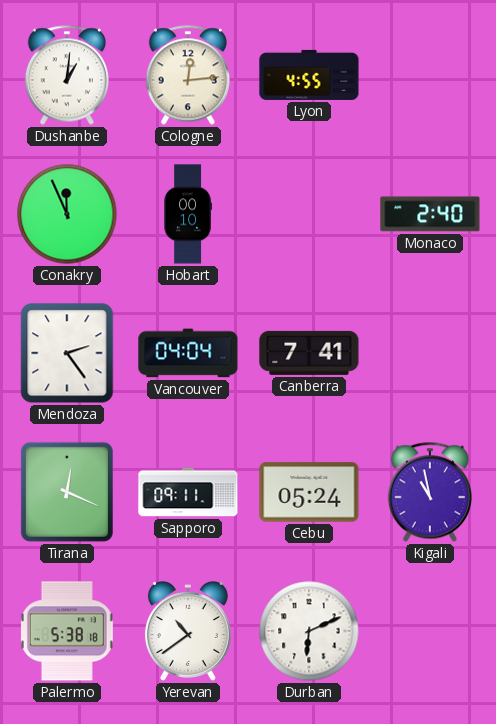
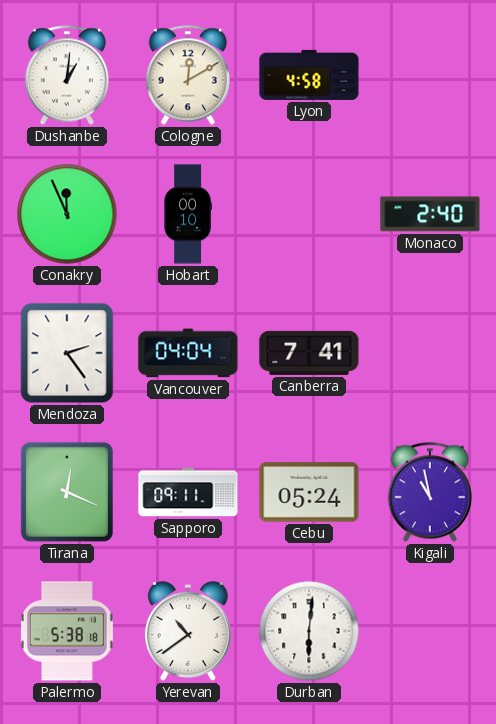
Cologne: 12:14 -> 12:10
Lyon: 4:55 -> 4:58
Durban: 6:11 -> 6:01
